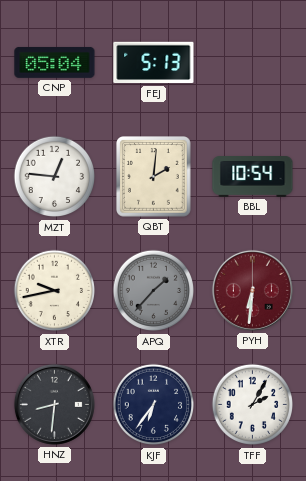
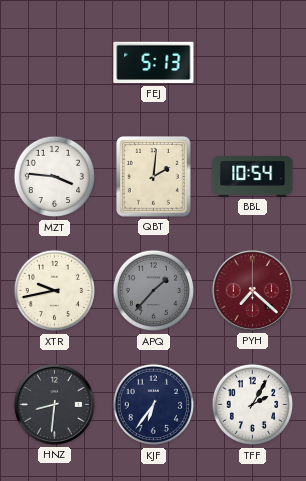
CNP: 05:04 -> none
MZT: 12:46 -> 3:46
PYH: 6:31 -> 7:22
